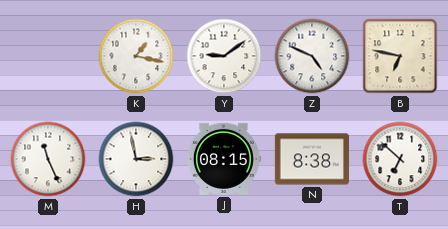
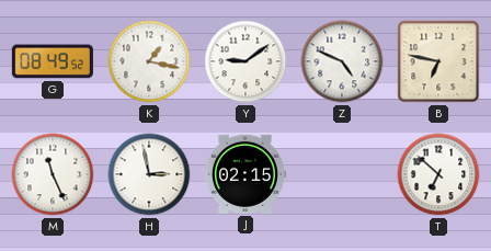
G: none -> 08:49
J: 08:15 -> 02:15
N: 8:38 -> none
